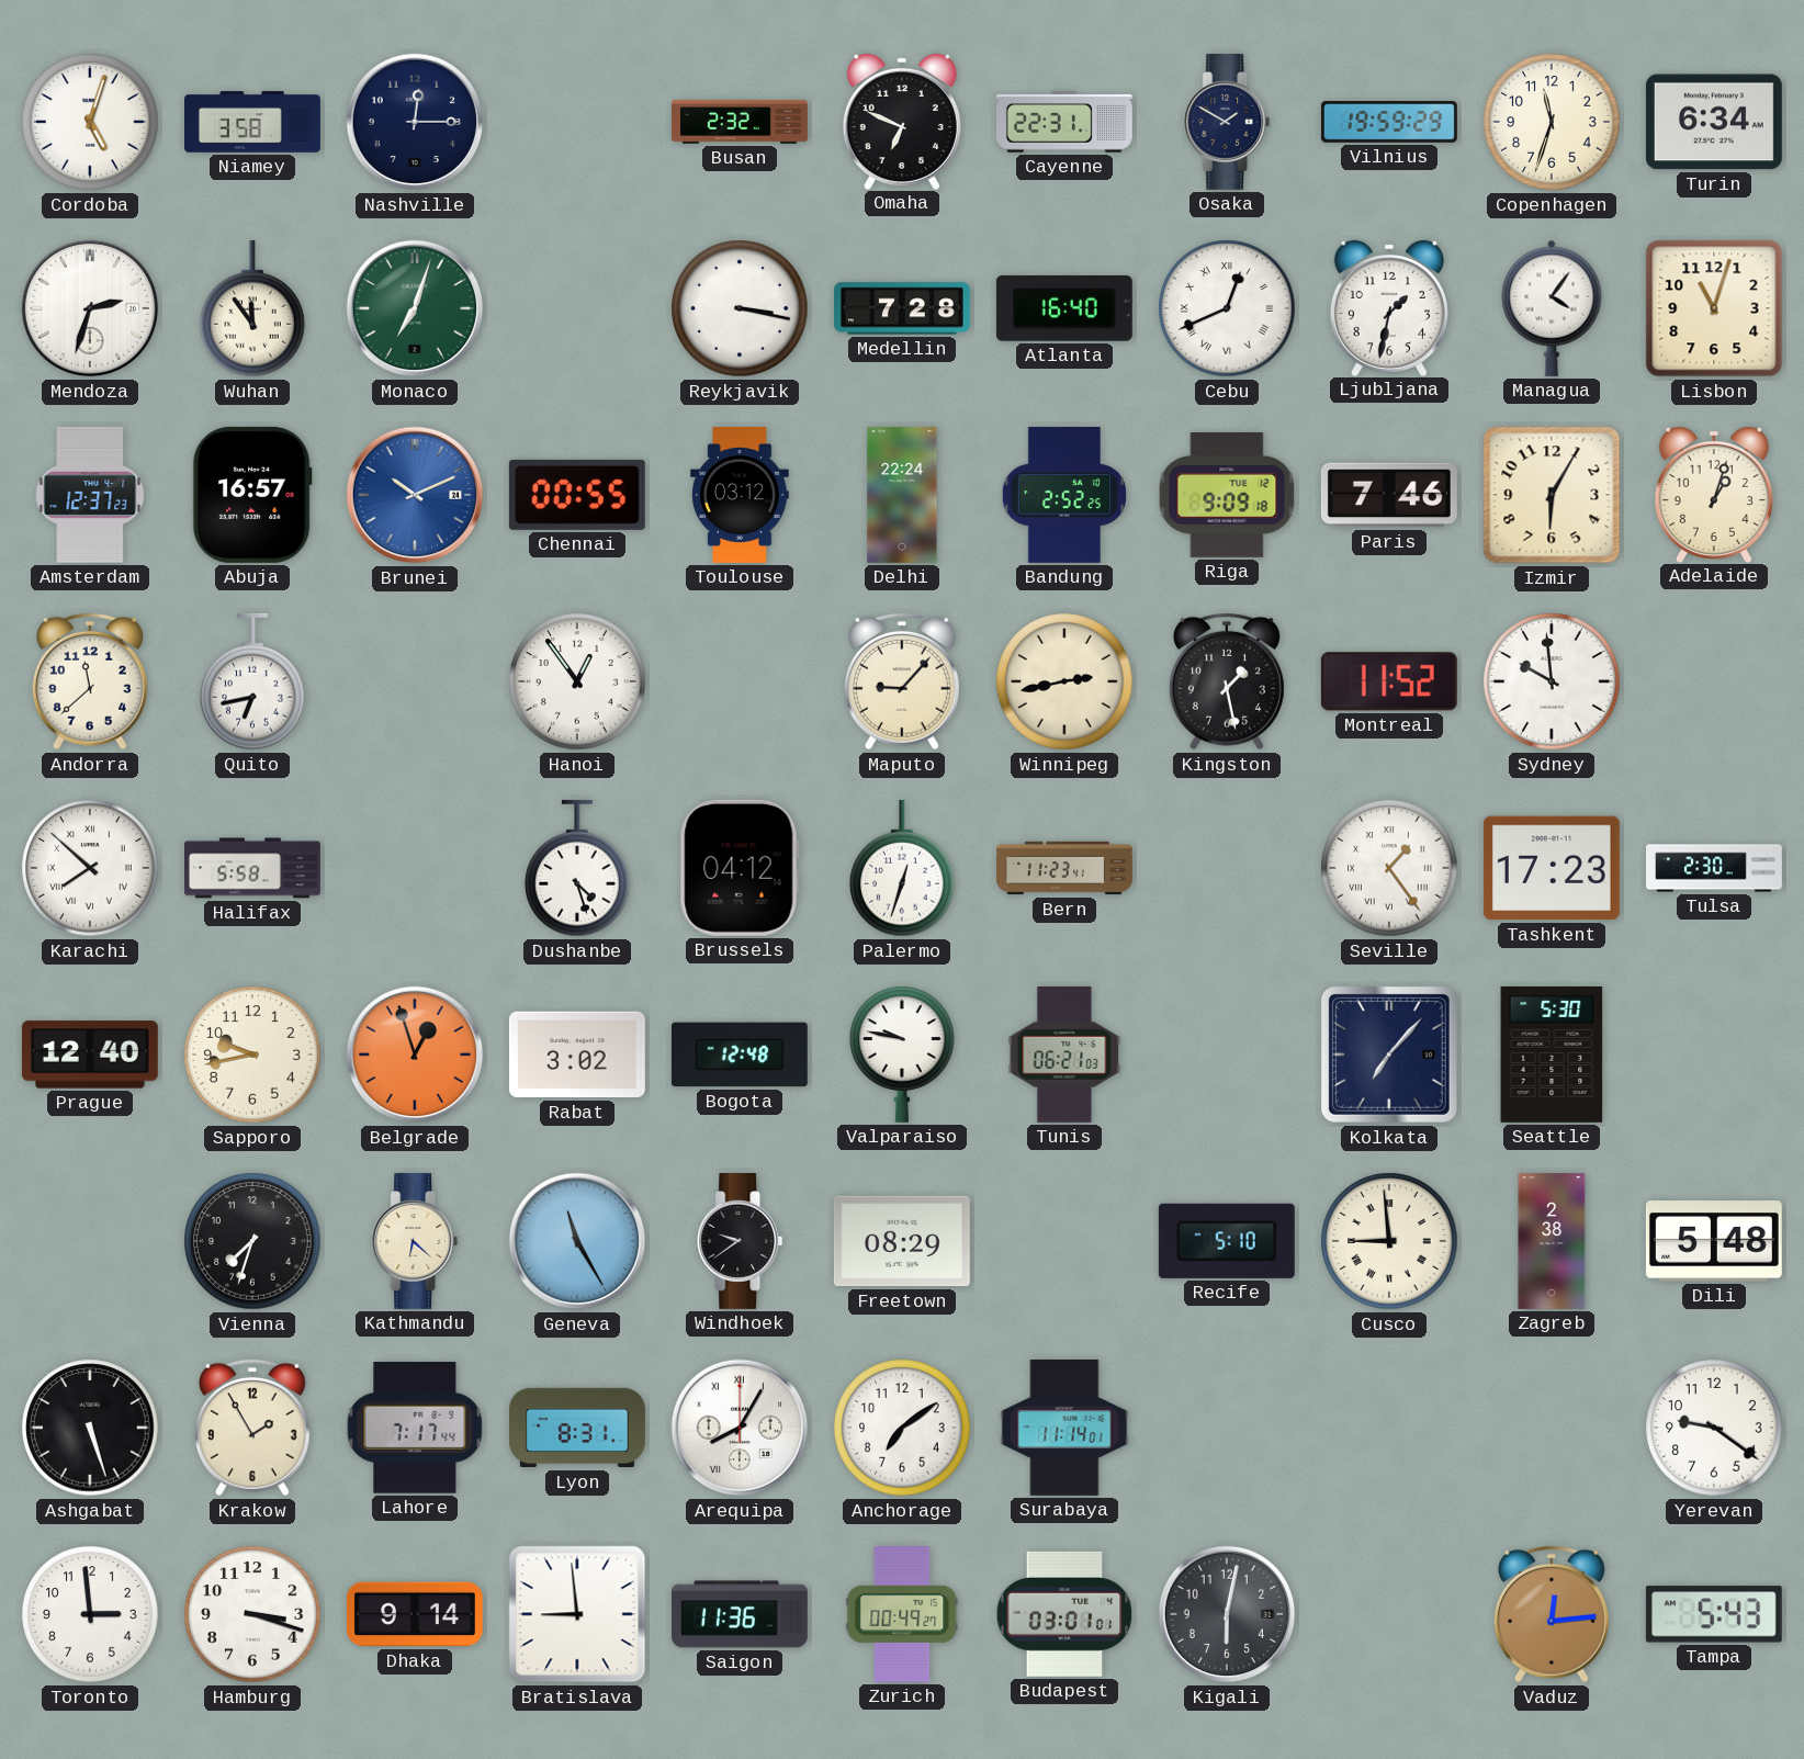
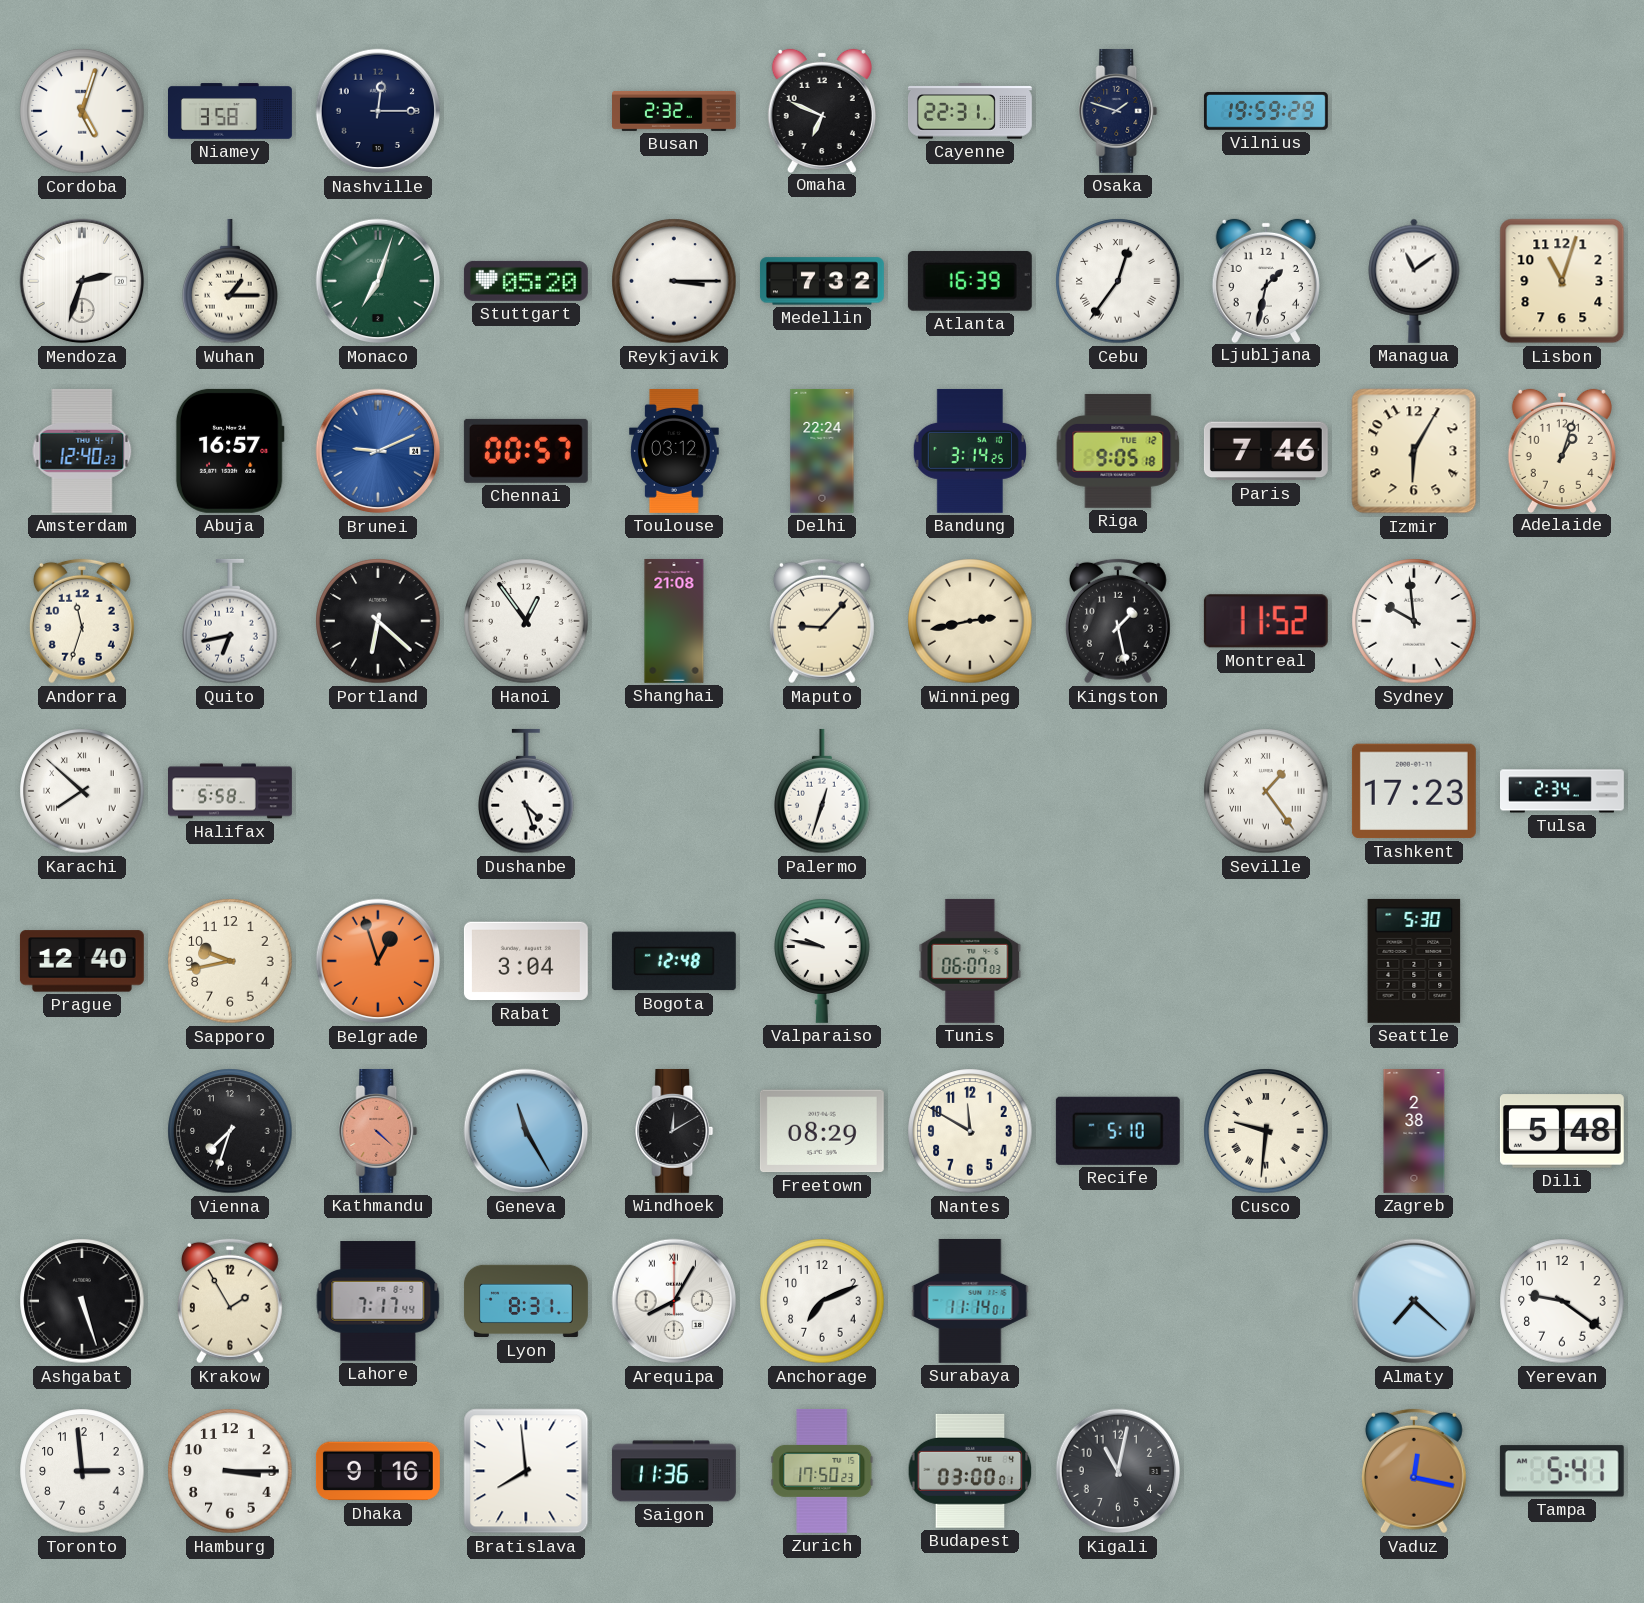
Osaka: 1:50 -> 1:48
Copenhagen: 11:33 -> none
Turin: 6:34 -> none
Wuhan: 11:54 -> 1:15
Stuttgart: none -> 05:20
Reykjavik: 3:17 -> 3:15
Medellin: 7:28 -> 7:32
Atlanta: 16:40 -> 16:39
Cebu: 12:41 -> 12:36
Managua: 4:06 -> 11:09
Amsterdam: 12:37 -> 12:40
Brunei: 10:11 -> 9:11
Chennai: 00:55 -> 00:57
Bandung: 2:52 -> 3:14
Riga: 9:09 -> 9:05
Andorra: 11:38 -> 11:33
Portland: none -> 6:22
Shanghai: none -> 21:08
Brussels: 04:12 -> none
Bern: 11:23 -> none
Tulsa: 2:30 -> 2:34
Rabat: 3:02 -> 3:04
Tunis: 06:21 -> 06:07
Kolkata: 7:07 -> none
Kathmandu: 6:22 -> 4:22
Kathmandu dial: cream -> salmon
Windhoek: 9:39 -> 12:10
Nantes: none -> 11:50
Cusco: 8:59 -> 9:31
Anchorage: 7:09 -> 7:11
Almaty: none -> 7:22
Hamburg: 3:18 -> 3:15
Dhaka: 9:14 -> 9:16
Bratislava: 8:59 -> 7:59
Zurich: 00:49 -> 17:50
Budapest: 03:01 -> 03:00
Kigali: 6:02 -> 11:02
Vaduz: 12:14 -> 12:17
Tampa: 5:43 -> 5:41
